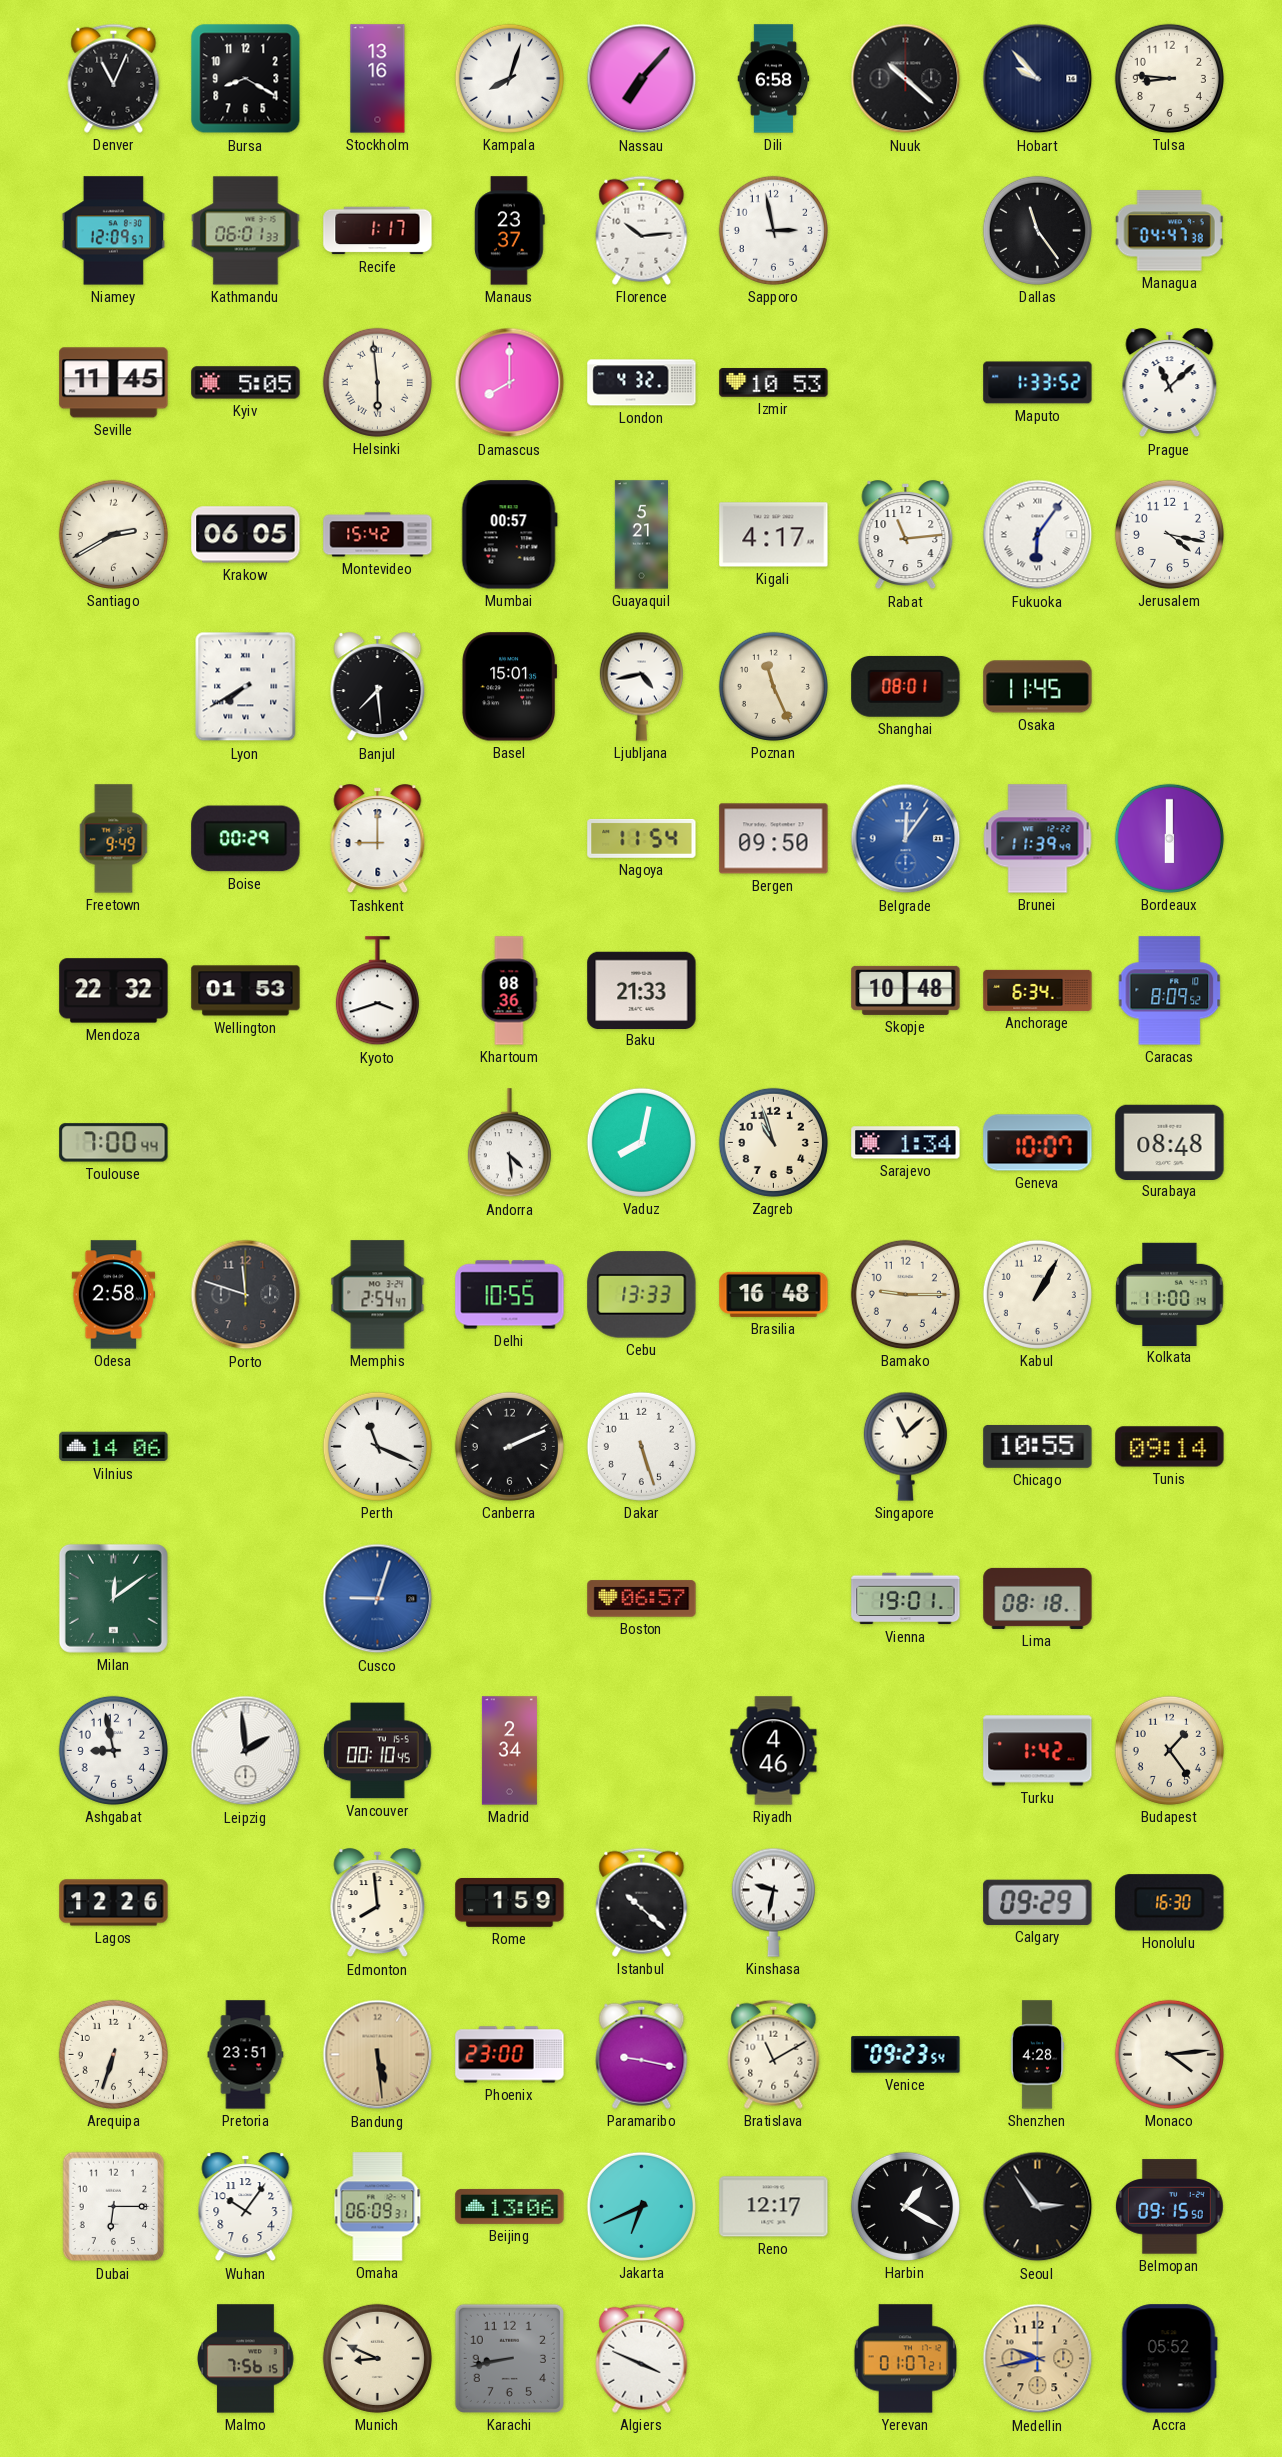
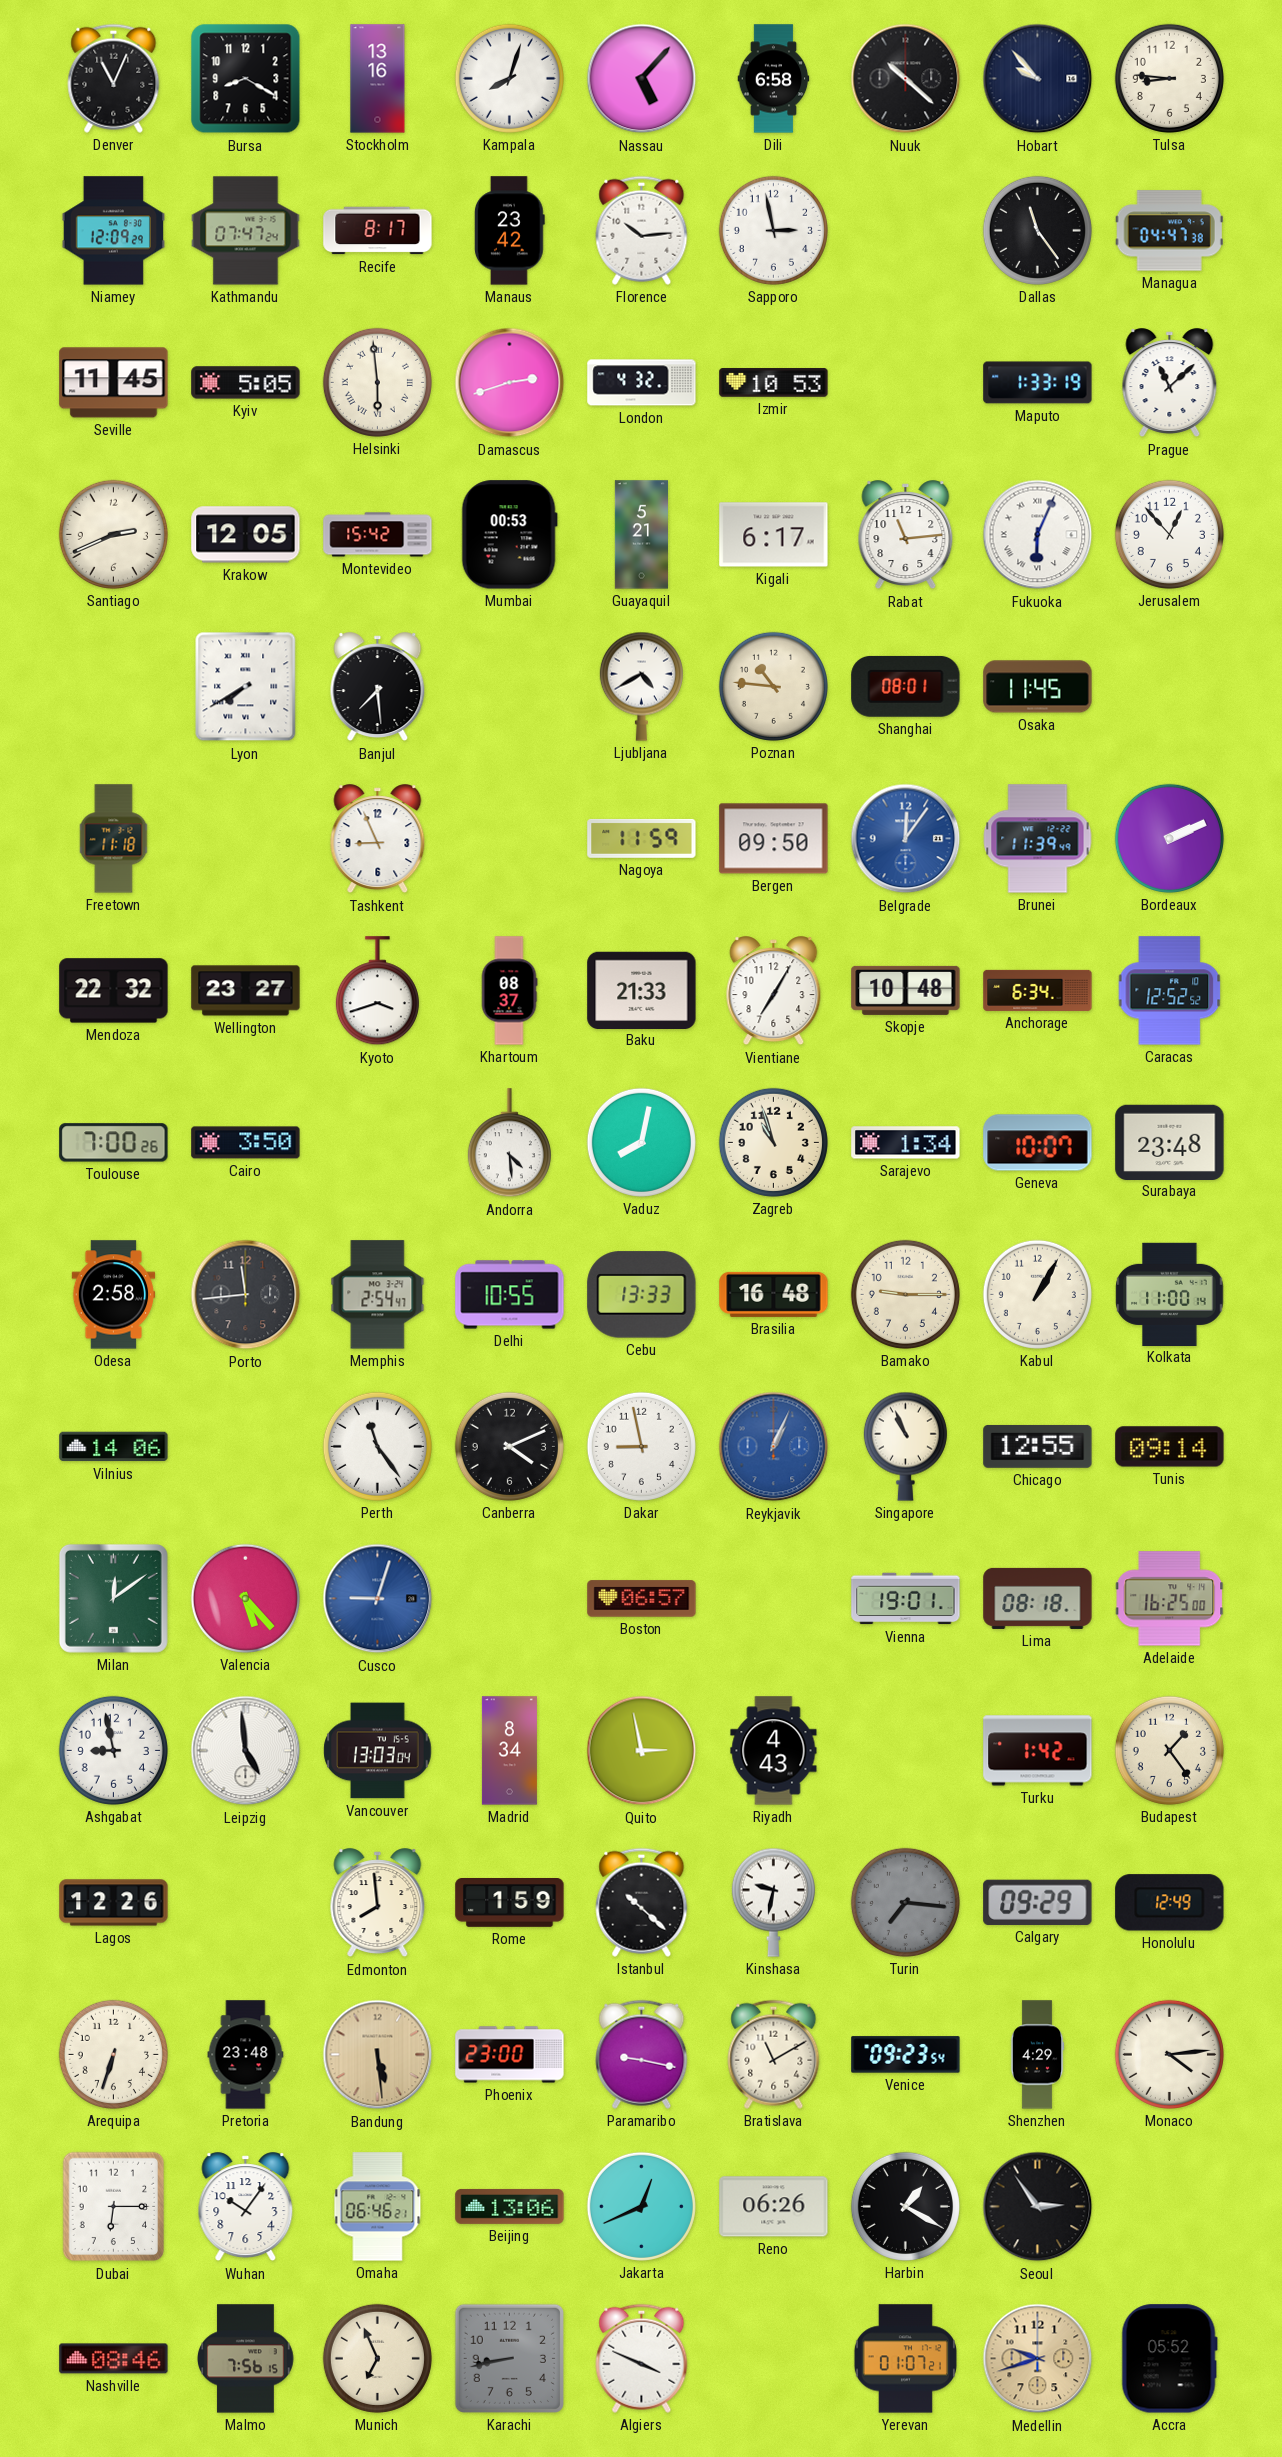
Nassau: 7:07 -> 5:07
Niamey: 12:09:57 -> 12:09:29
Kathmandu: 06:01 -> 07:47
Recife: 1:17 -> 8:17
Manaus: 23:37 -> 23:42
Damascus: 8:00 -> 2:42
Maputo: 1:33:52 -> 1:33:19
Santiago: 2:40 -> 2:41
Krakow: 06:05 -> 12:05
Mumbai: 00:57 -> 00:53
Kigali: 4:17 -> 6:17
Fukuoka: 6:06 -> 6:04
Jerusalem: 4:17 -> 12:53
Basel: 15:01 -> none
Ljubljana: 4:43 -> 4:40
Poznan: 11:26 -> 10:46
Freetown: 9:49 -> 11:18
Boise: 00:29 -> none
Tashkent: 9:00 -> 8:56
Nagoya: 11:54 -> 11:59
Bordeaux: 6:00 -> 2:11
Wellington: 01:53 -> 23:27
Khartoum: 08:36 -> 08:37
Vientiane: none -> 7:05
Caracas: 8:09 -> 12:52
Toulouse: 7:00:44 -> 7:00:26
Cairo: none -> 3:50
Surabaya: 08:48 -> 23:48
Porto: 11:48 -> 11:44
Perth: 11:19 -> 11:24
Canberra: 2:11 -> 4:11
Dakar: 5:27 -> 8:58
Reykjavik: none -> 1:04
Singapore: 11:08 -> 10:56
Chicago: 10:55 -> 12:55
Valencia: none -> 5:23
Adelaide: none -> 16:25
Leipzig: 1:59 -> 4:59
Vancouver: 00:10 -> 13:03
Madrid: 2:34 -> 8:34
Quito: none -> 2:58
Riyadh: 4:46 -> 4:43
Turin: none -> 7:16
Honolulu: 16:30 -> 12:49
Pretoria: 23:51 -> 23:48
Shenzhen: 4:28 -> 4:29
Omaha: 06:09 -> 06:46
Jakarta: 6:41 -> 12:41
Reno: 12:17 -> 06:26
Belmopan: 09:15 -> none
Nashville: none -> 08:46
Munich: 8:49 -> 6:56
Medellin: 9:43 -> 9:42
